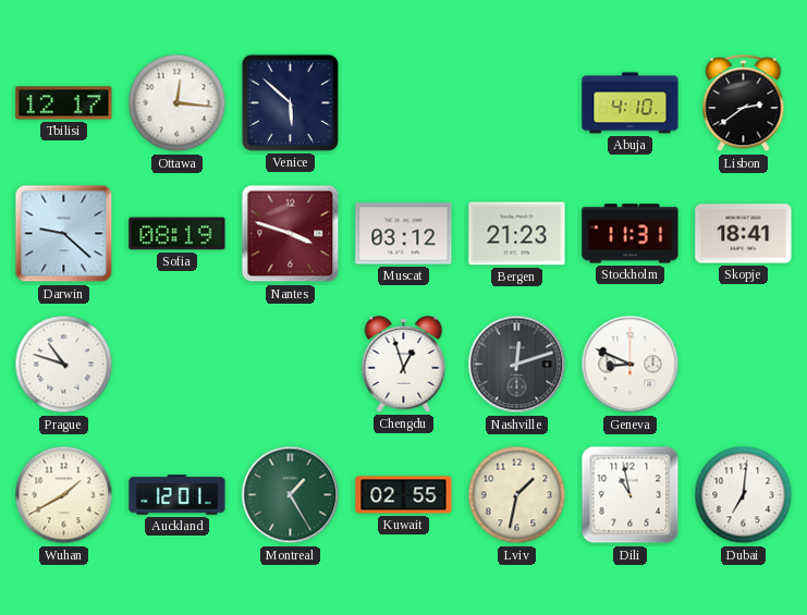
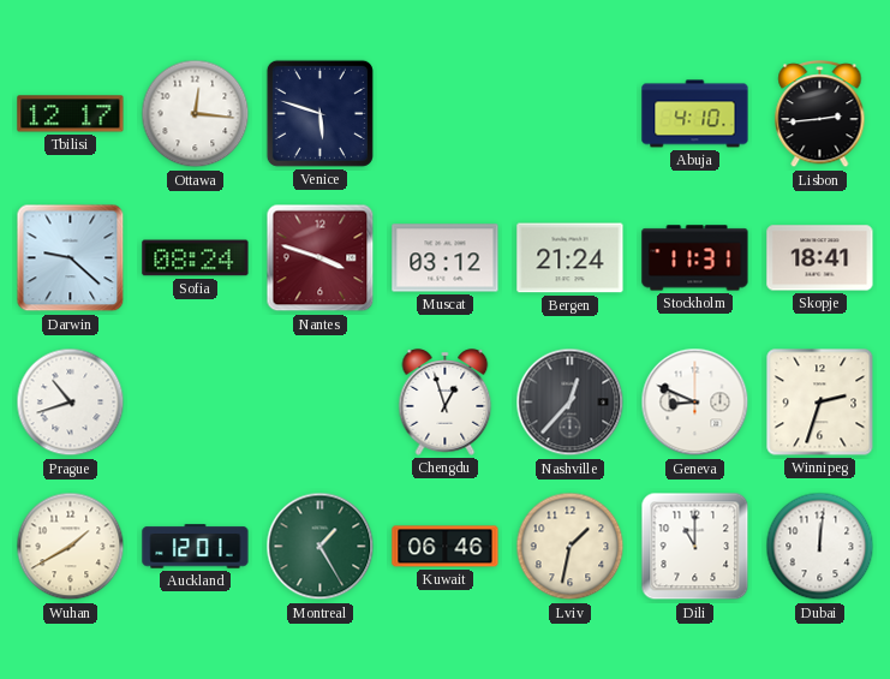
Venice: 5:52 -> 5:48
Lisbon: 2:39 -> 2:44
Sofia: 08:19 -> 08:24
Bergen: 21:23 -> 21:24
Prague: 10:48 -> 10:42
Nashville: 12:12 -> 12:37
Winnipeg: none -> 2:33
Kuwait: 02:55 -> 06:46
Dili: 10:58 -> 11:00
Dubai: 7:01 -> 12:01
